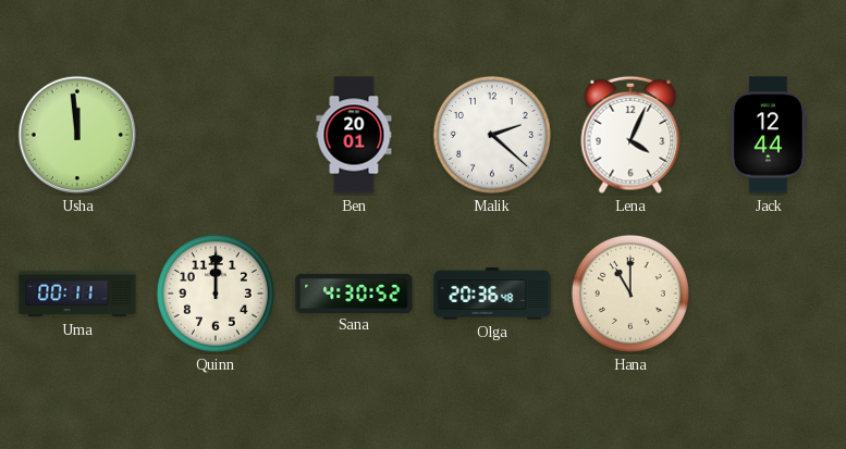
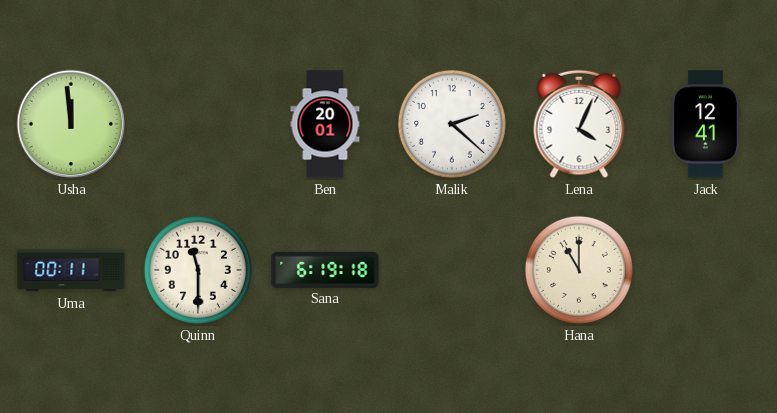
Jack: 12:44 -> 12:41
Quinn: 12:00 -> 11:30
Sana: 4:30 -> 6:19
Olga: 20:36 -> none
